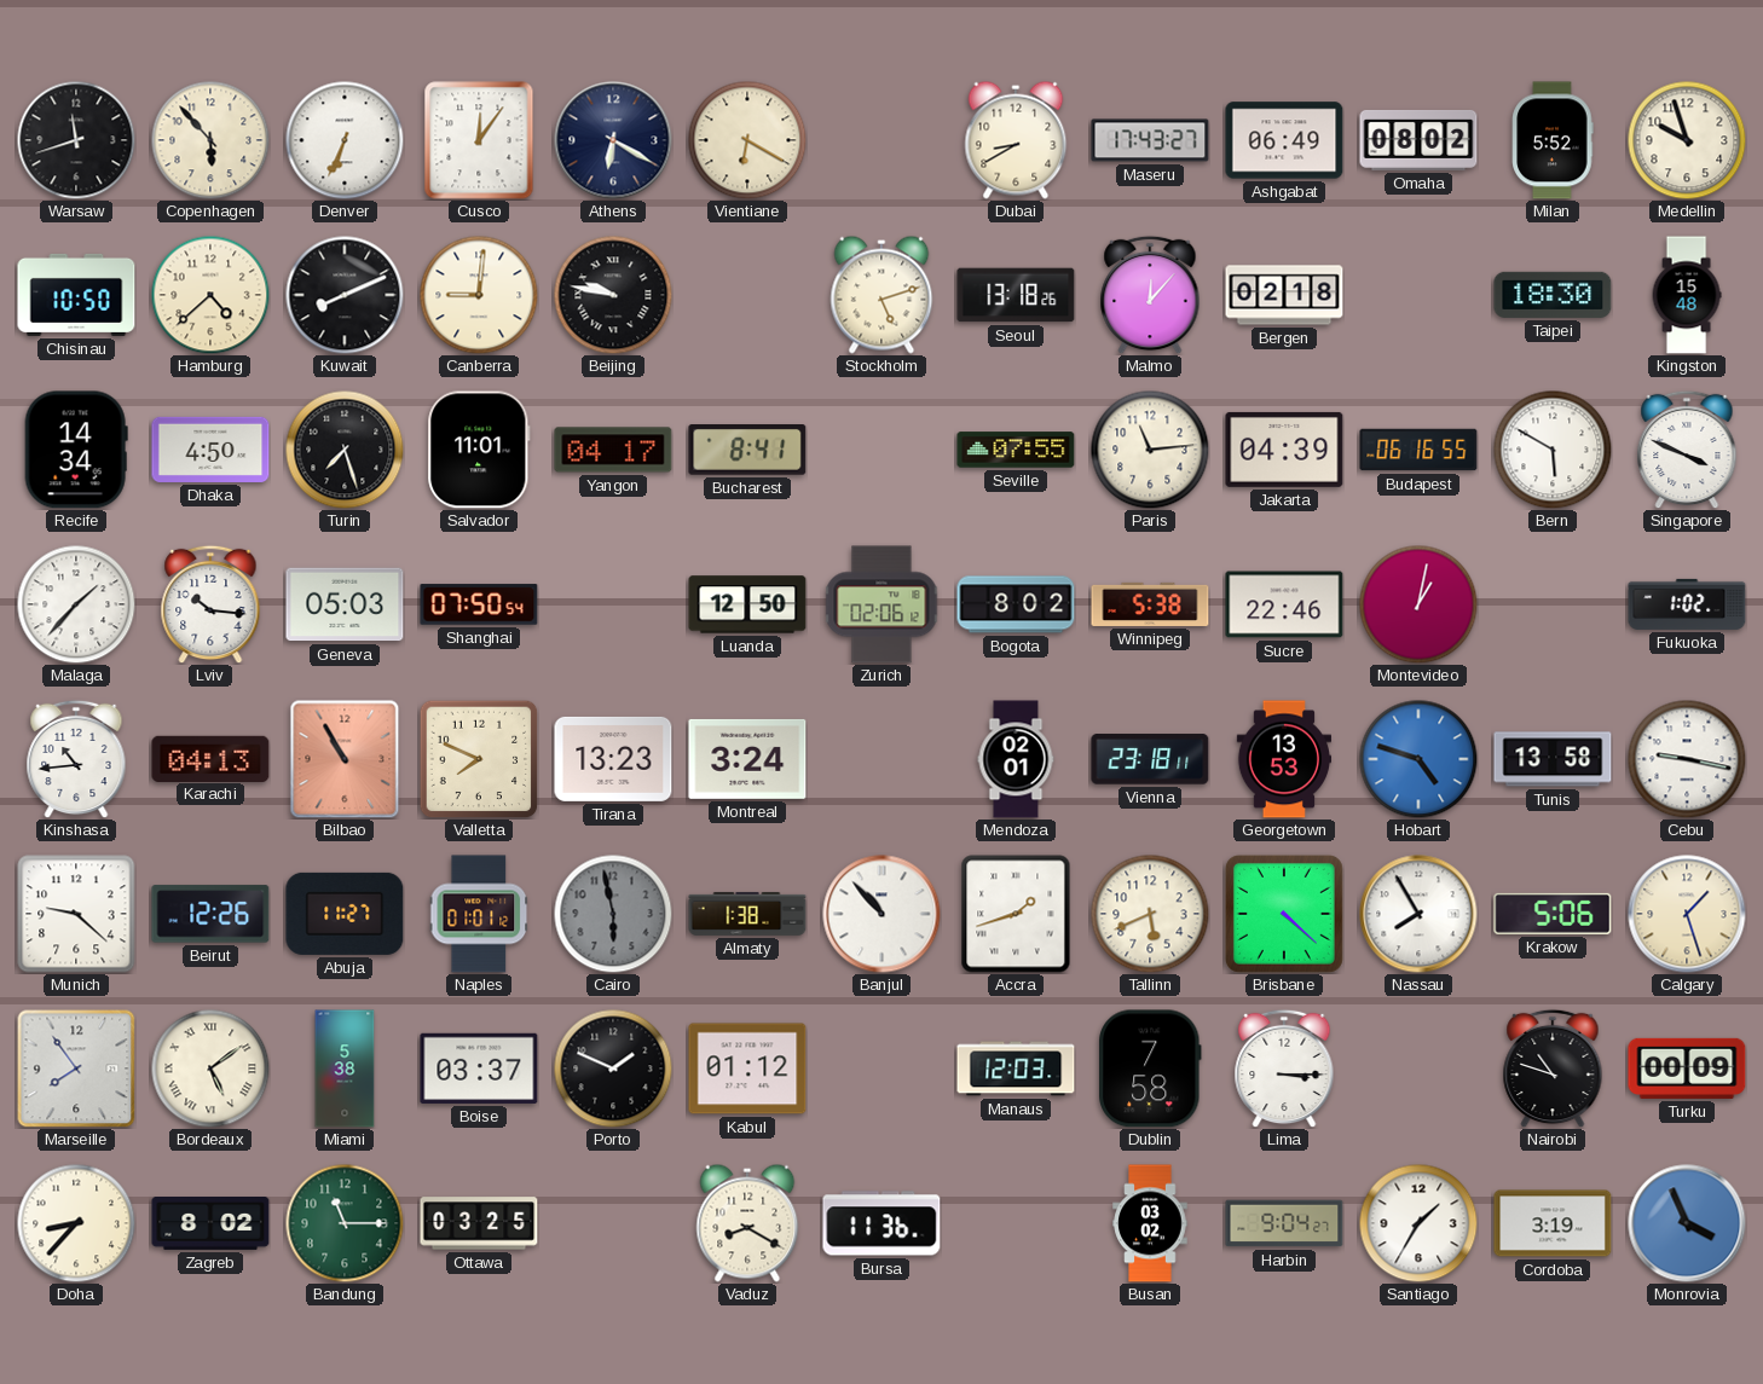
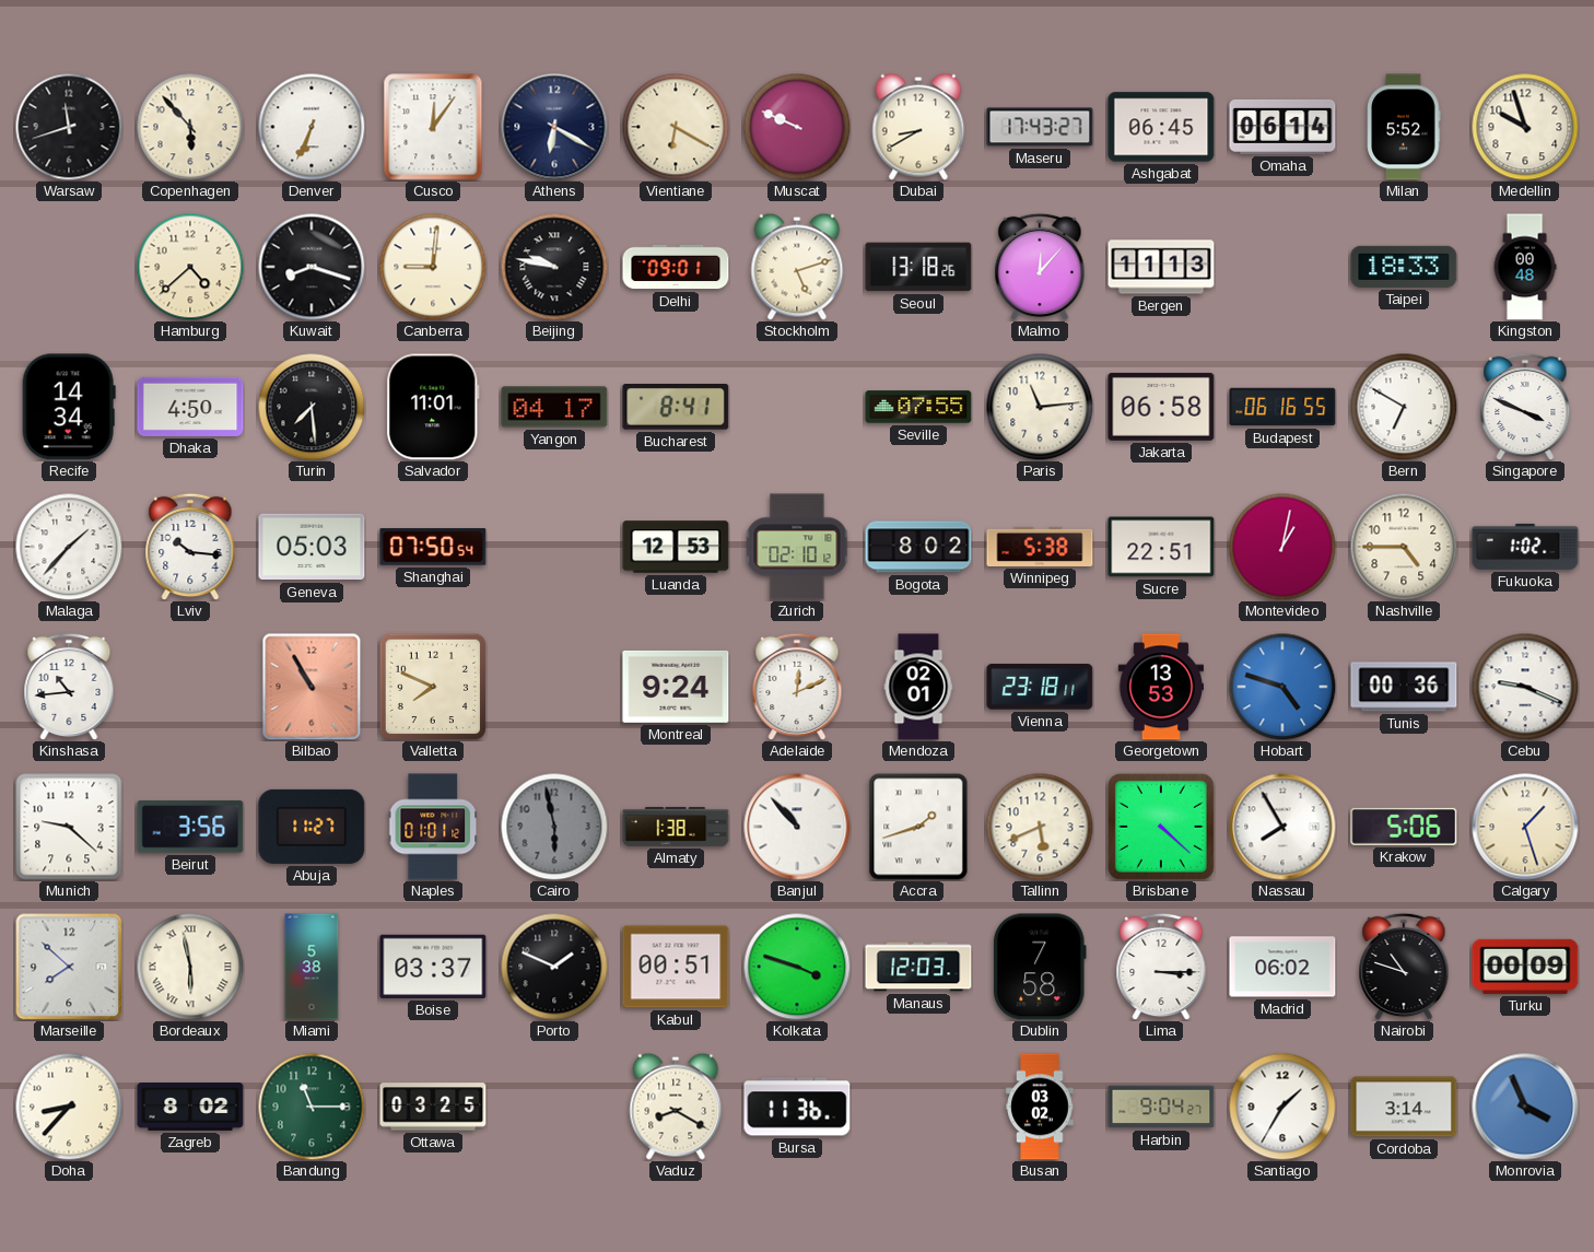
Muscat: none -> 9:49
Ashgabat: 06:49 -> 06:45
Omaha: 08:02 -> 06:14
Chisinau: 10:50 -> none
Kuwait: 8:11 -> 8:18
Delhi: none -> 09:01
Bergen: 02:18 -> 11:13
Taipei: 18:30 -> 18:33
Kingston: 15:48 -> 00:48
Turin: 7:27 -> 7:29
Jakarta: 04:39 -> 06:58
Bern: 5:50 -> 6:50
Luanda: 12:50 -> 12:53
Zurich: 02:06 -> 02:10
Sucre: 22:46 -> 22:51
Nashville: none -> 4:45
Karachi: 04:13 -> none
Tirana: 13:23 -> none
Montreal: 3:24 -> 9:24
Adelaide: none -> 12:11
Tunis: 13:58 -> 00:36
Cebu: 9:17 -> 9:19
Beirut: 12:26 -> 3:56
Marseille: 7:54 -> 7:52
Bordeaux: 5:09 -> 5:58
Kabul: 01:12 -> 00:51
Kolkata: none -> 3:48
Madrid: none -> 06:02
Cordoba: 3:19 -> 3:14
